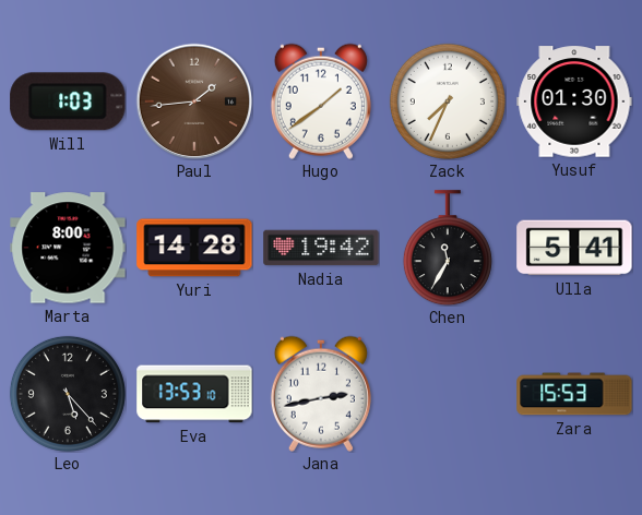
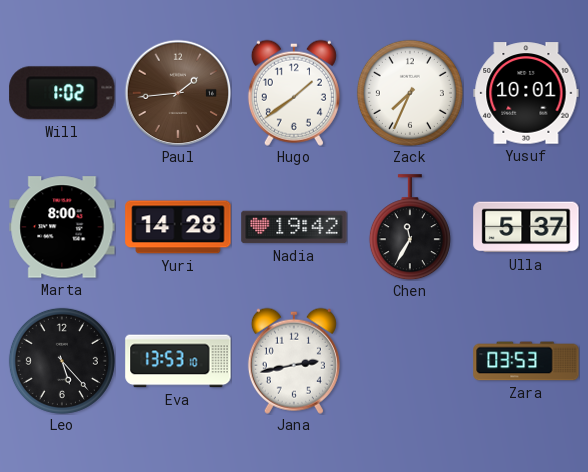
Will: 1:03 -> 1:02
Yusuf: 01:30 -> 10:01
Ulla: 5:41 -> 5:37
Zara: 15:53 -> 03:53
